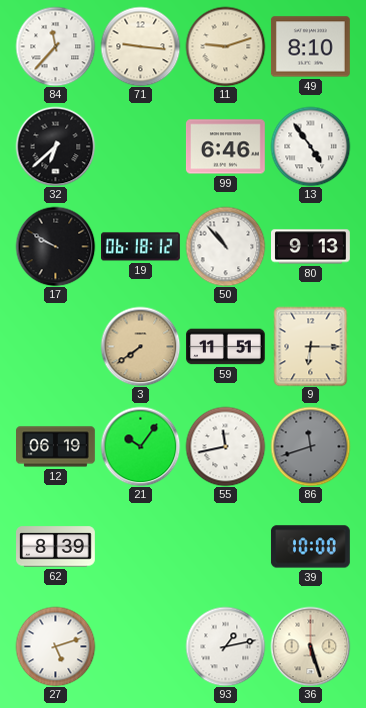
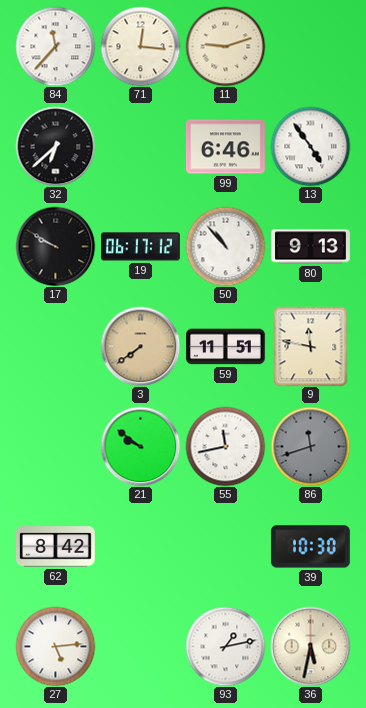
71: 9:16 -> 12:16
49: 8:10 -> none
19: 06:18 -> 06:17
9: 6:15 -> 11:47
12: 06:19 -> none
21: 10:06 -> 9:51
62: 8:39 -> 8:42
39: 10:00 -> 10:30
27: 5:12 -> 5:14
36: 5:27 -> 5:32
